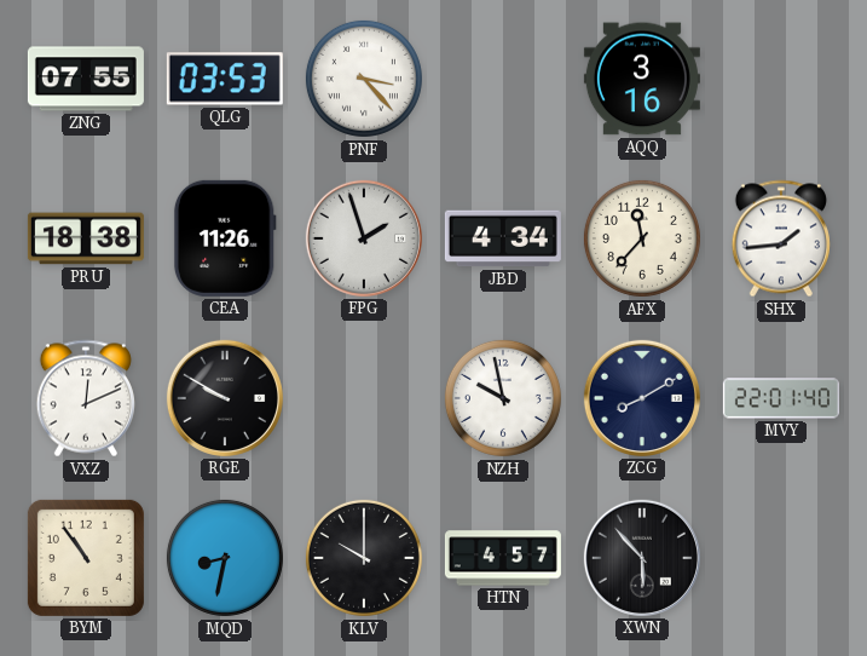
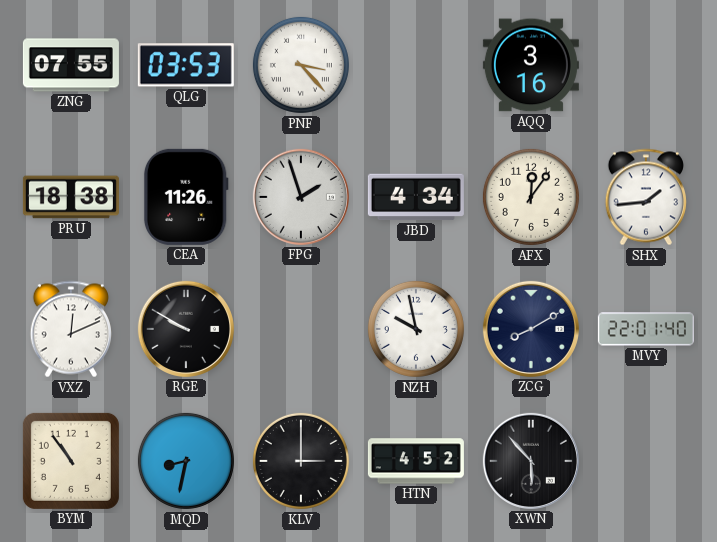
AFX: 11:37 -> 12:06
KLV: 10:00 -> 3:00
HTN: 4:57 -> 4:52
